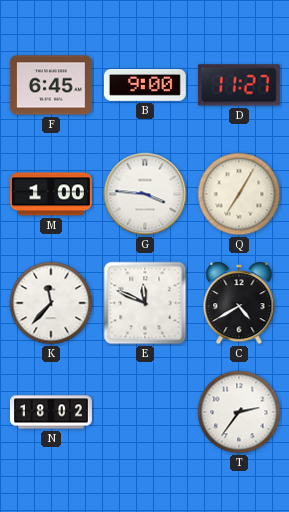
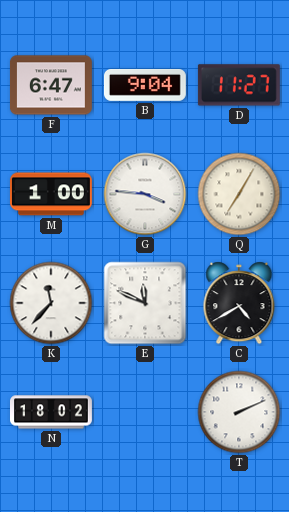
F: 6:45 -> 6:47
B: 9:00 -> 9:04
T: 2:36 -> 2:11
